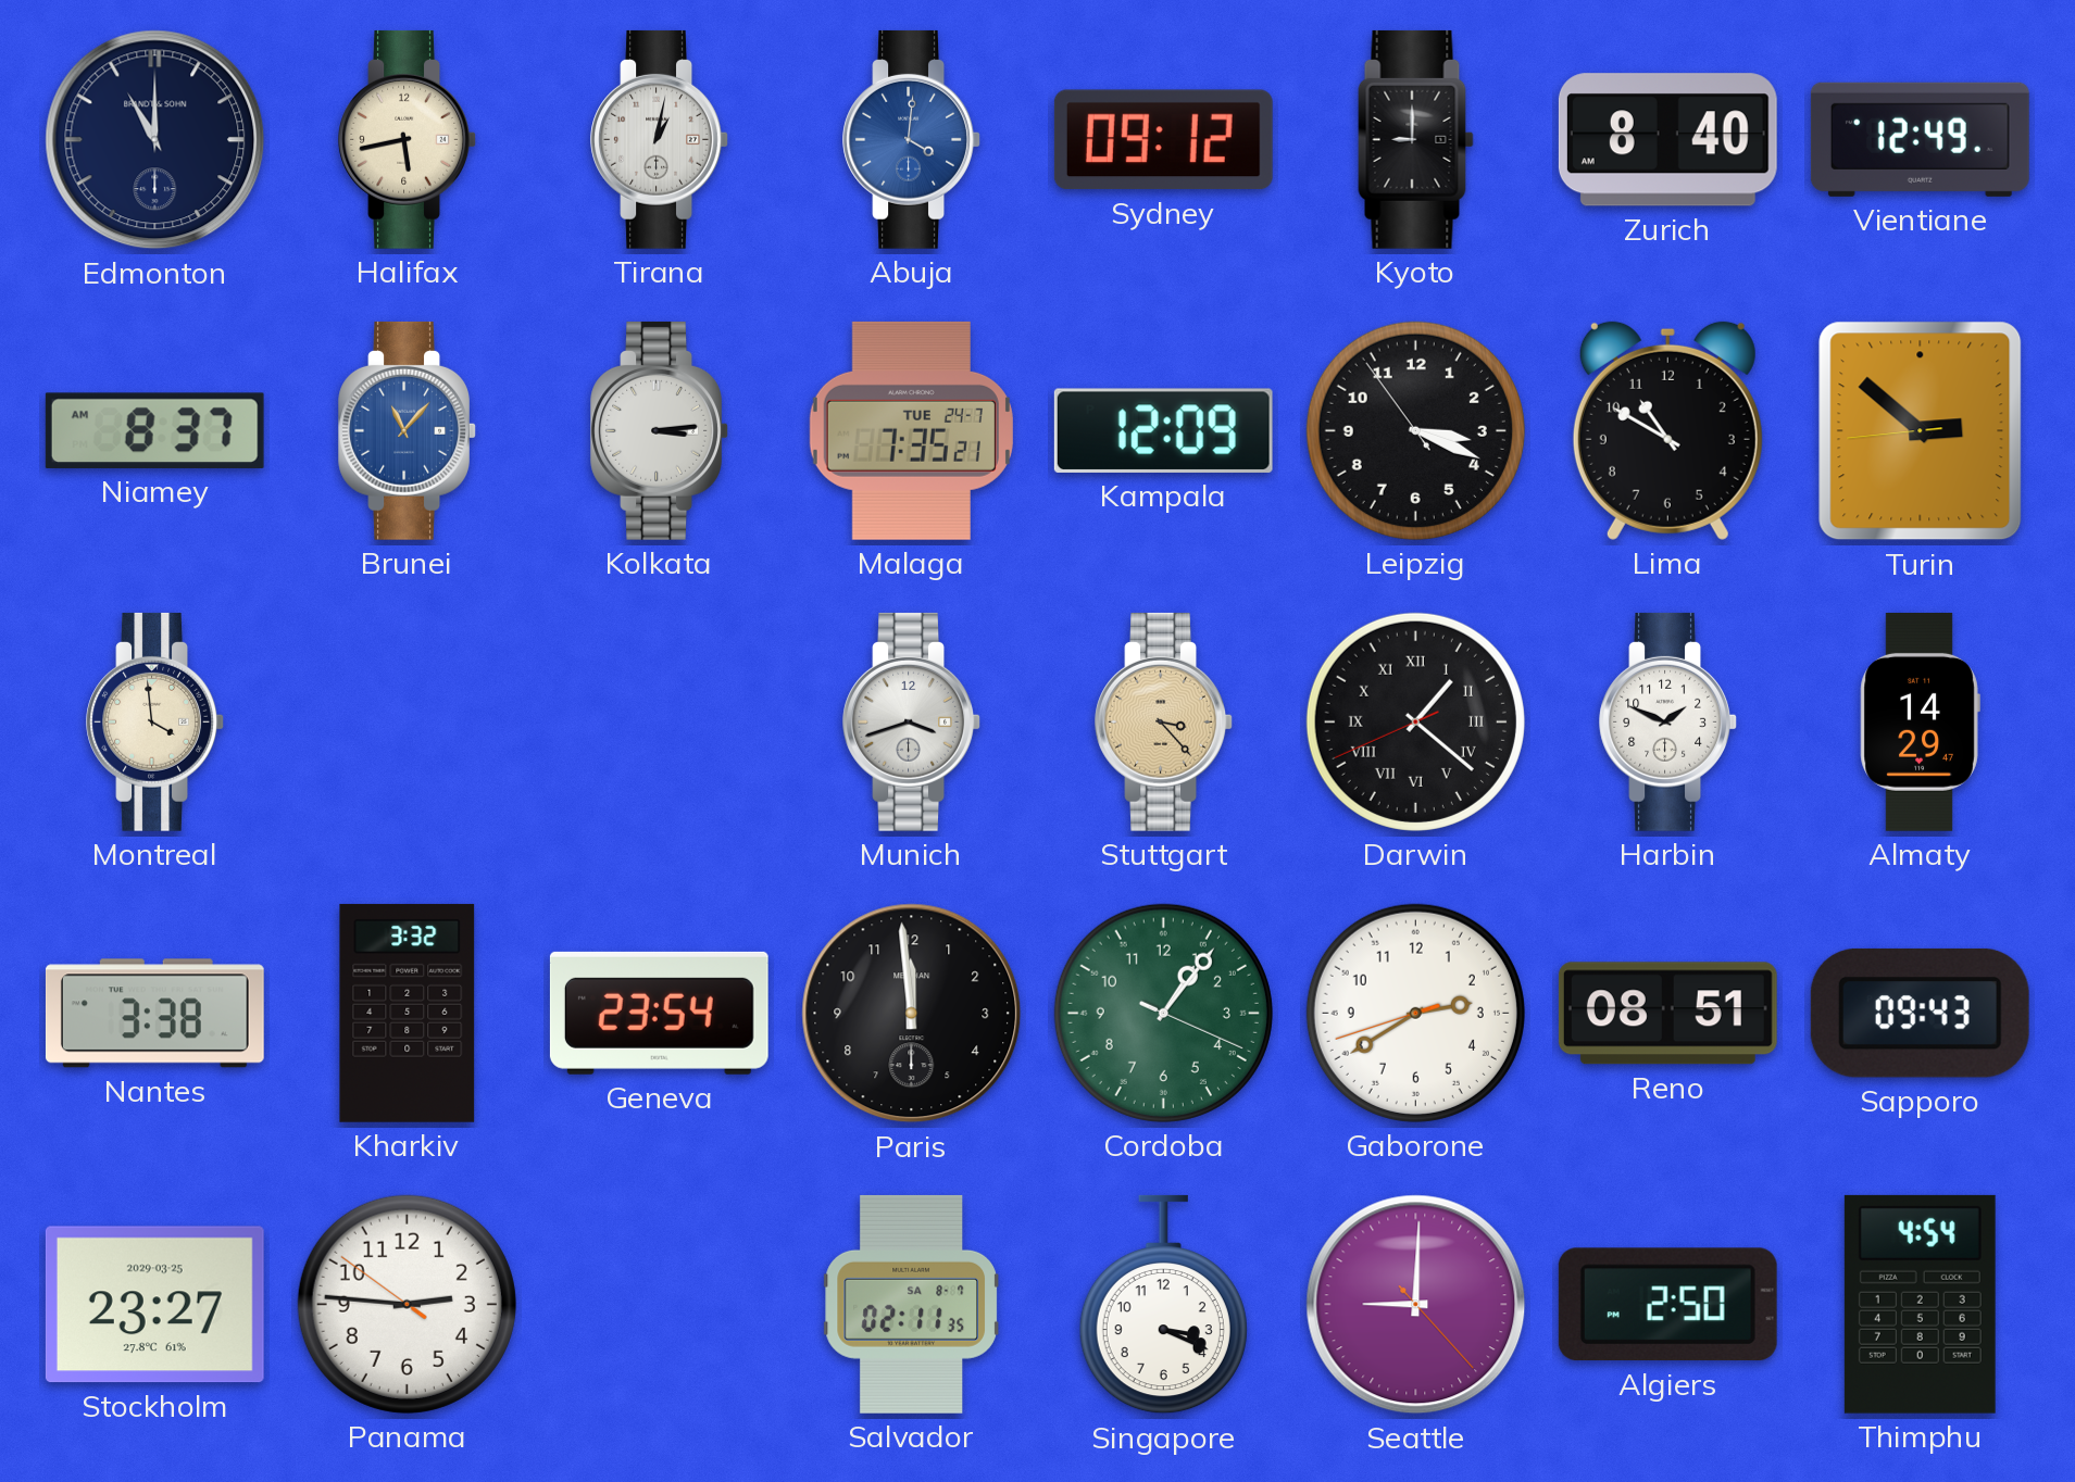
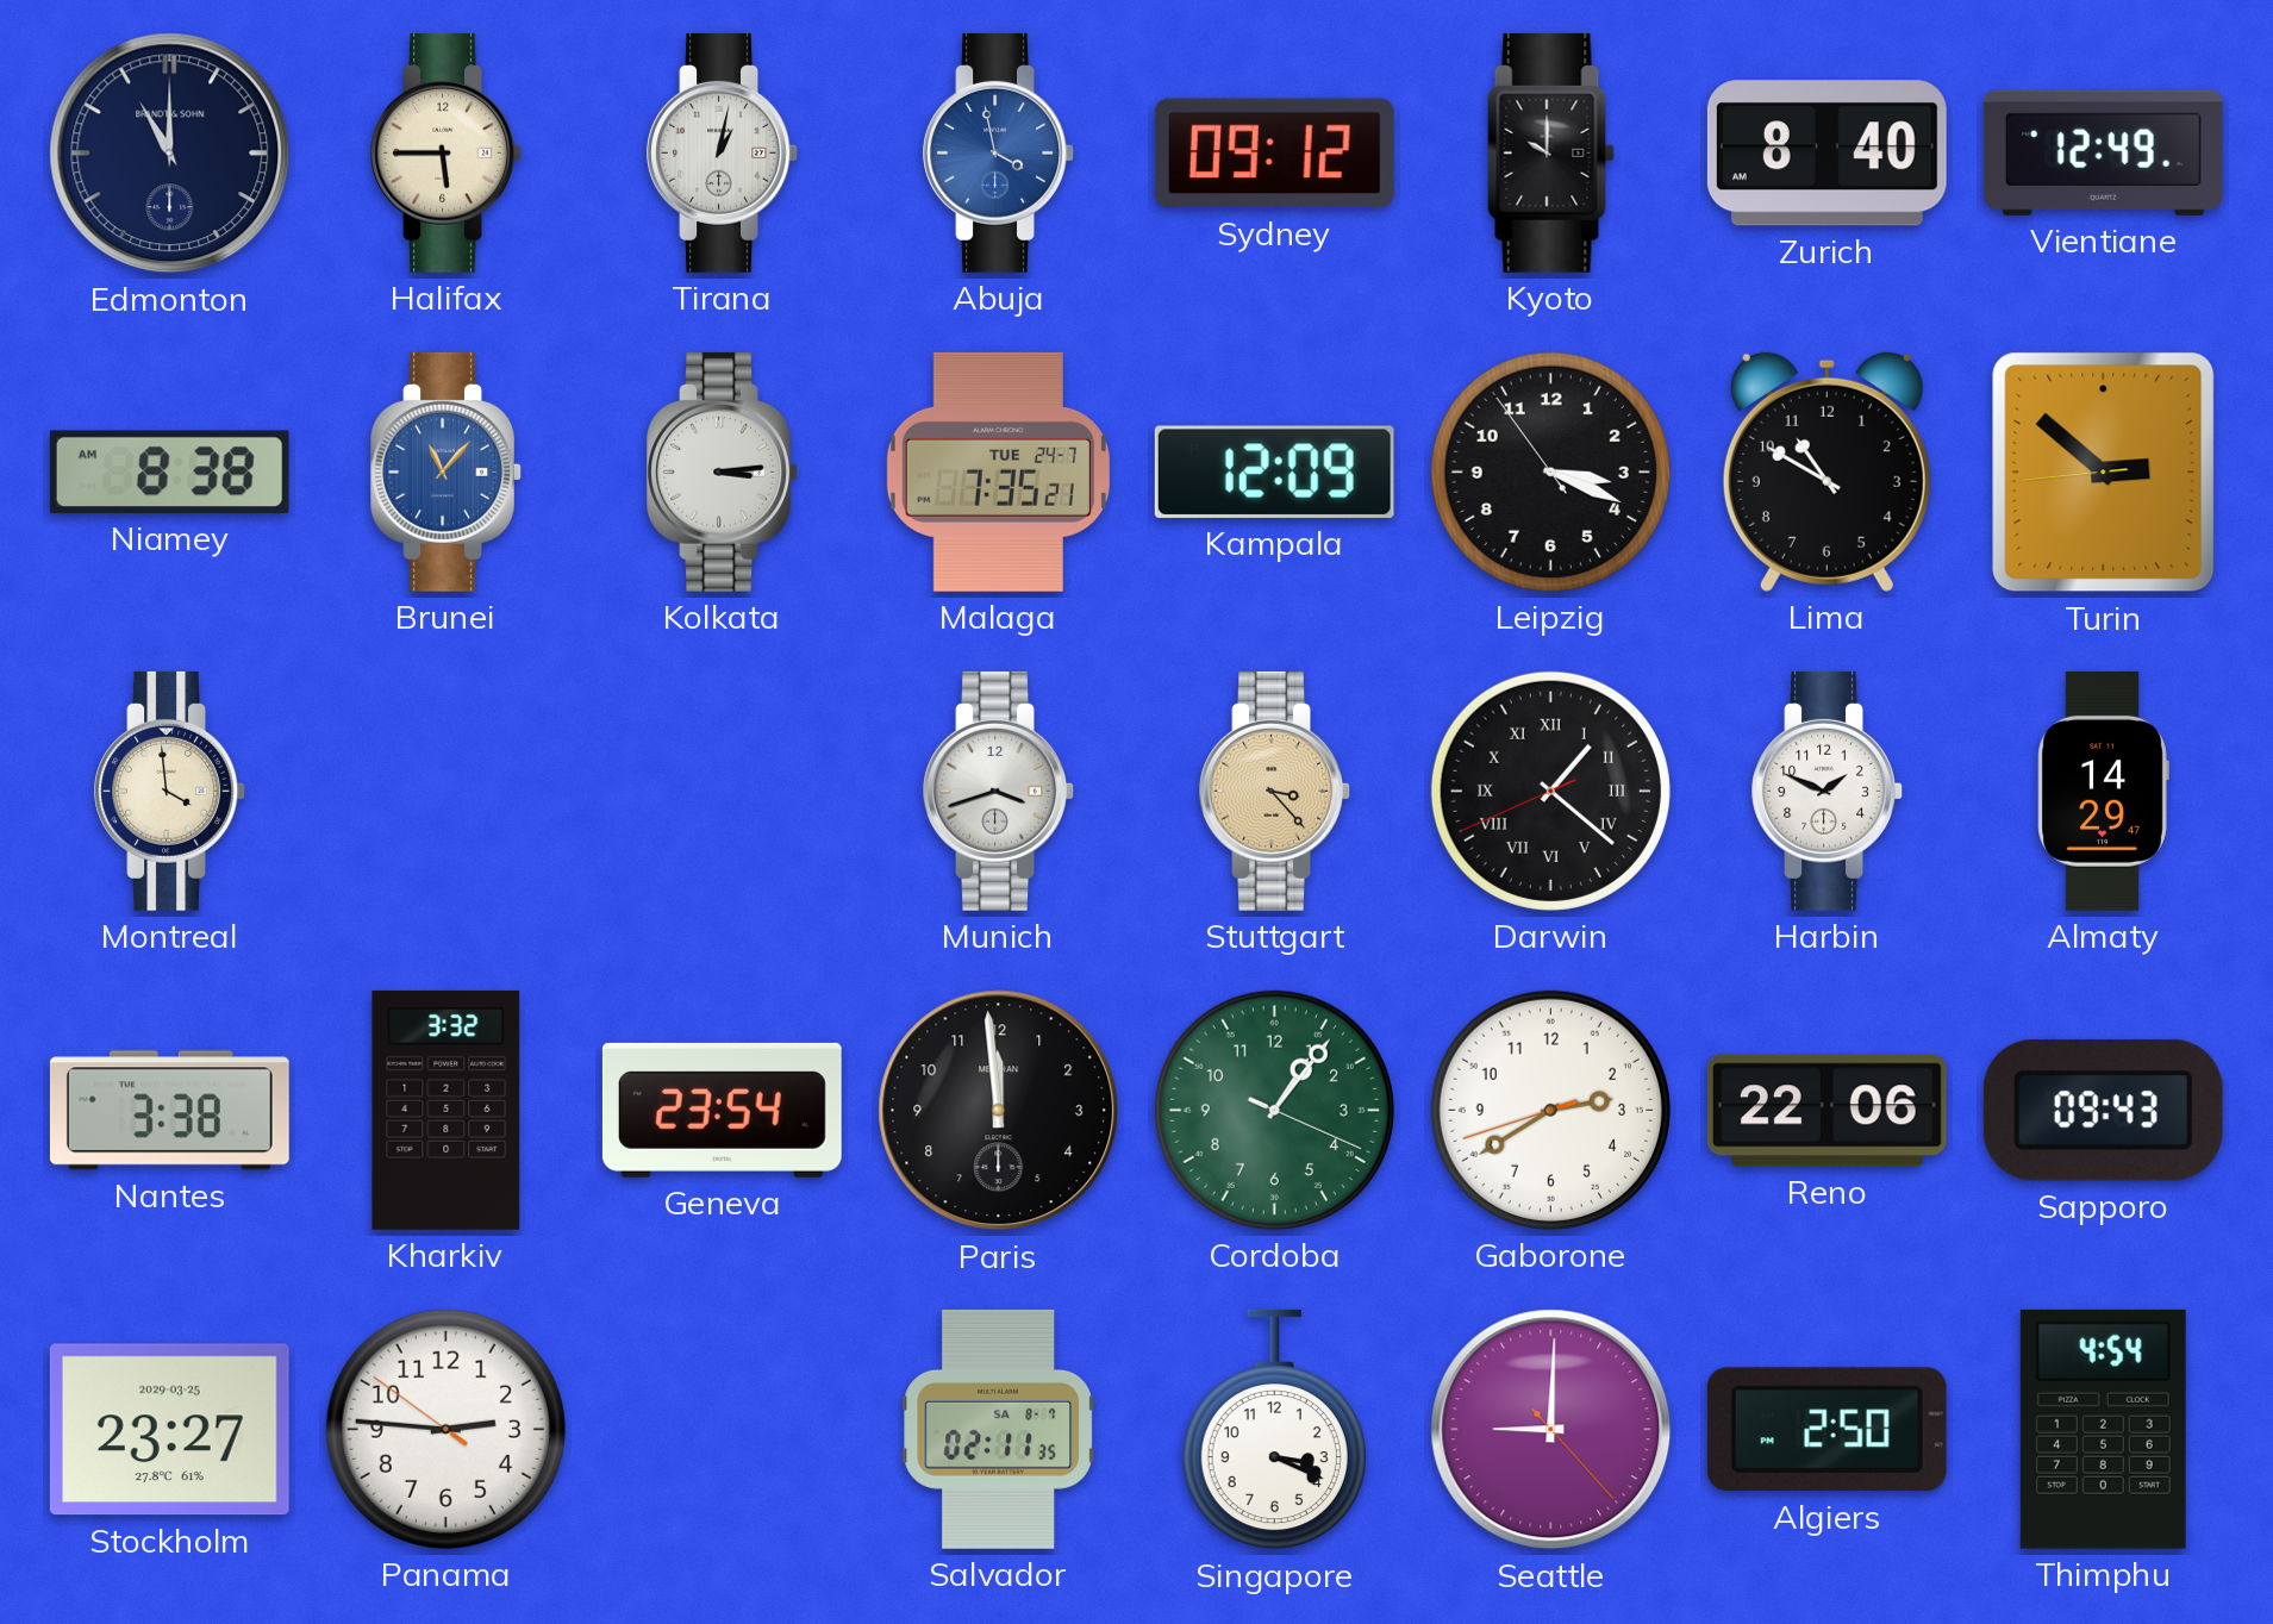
Halifax: 5:43 -> 5:45
Abuja: 4:01 -> 3:58
Kyoto: 9:00 -> 10:00
Niamey: 8:37 -> 8:38
Reno: 08:51 -> 22:06
